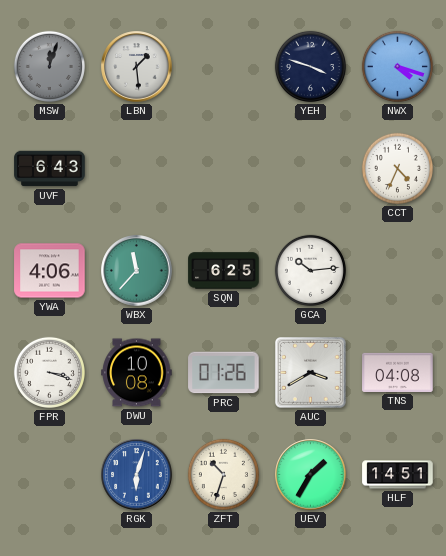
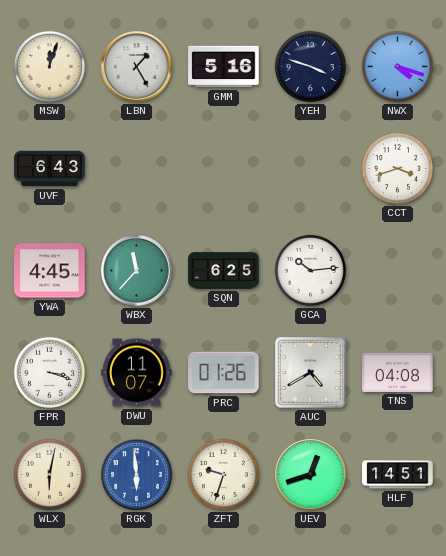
MSW dial: grey -> cream
LBN: 1:29 -> 1:25
GMM: none -> 5:16
CCT: 4:34 -> 3:42
YWA: 4:06 -> 4:45
DWU: 10:08 -> 11:07
AUC: 3:40 -> 4:40
WLX: none -> 6:02
RGK: 6:03 -> 5:59
ZFT: 10:33 -> 9:33
UEV: 1:35 -> 12:42
